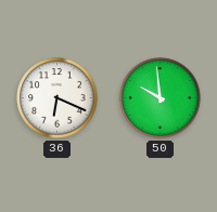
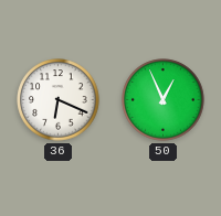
50: 9:59 -> 12:56
